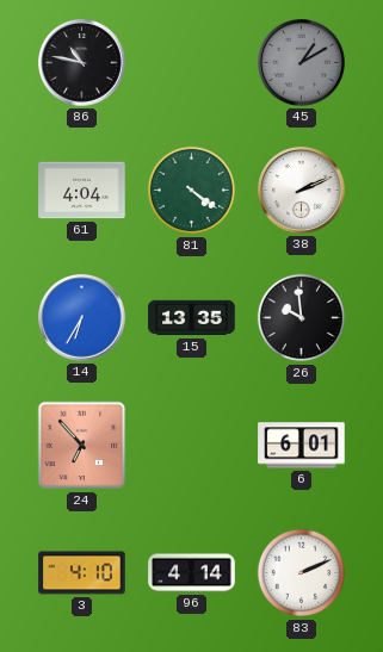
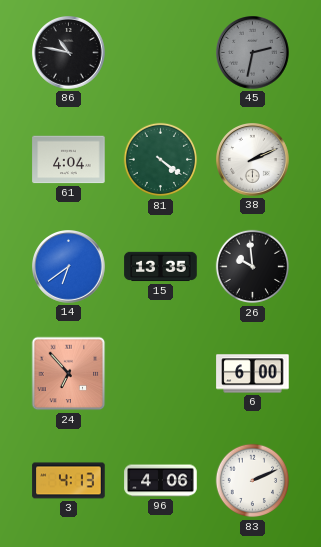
45: 1:10 -> 2:32
14: 6:35 -> 6:39
6: 6:01 -> 6:00
3: 4:10 -> 4:13
96: 4:14 -> 4:06
